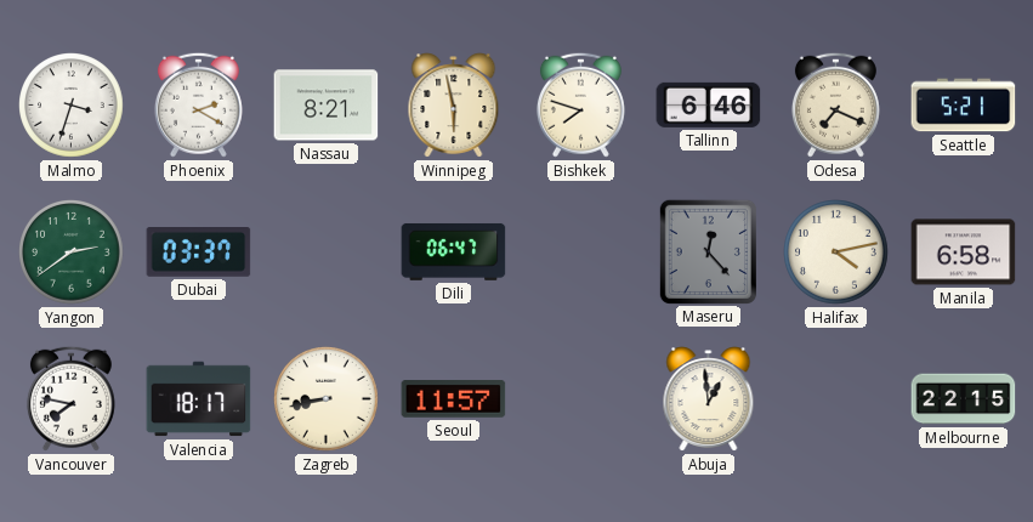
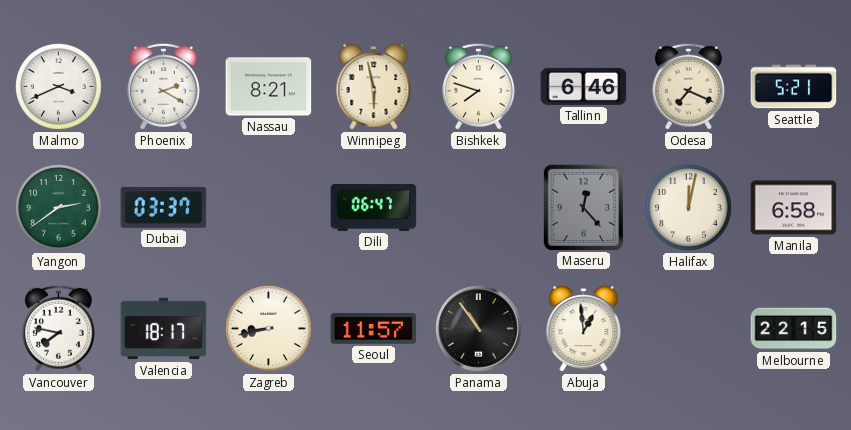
Malmo: 3:33 -> 3:41
Halifax: 4:13 -> 12:02
Panama: none -> 10:54
